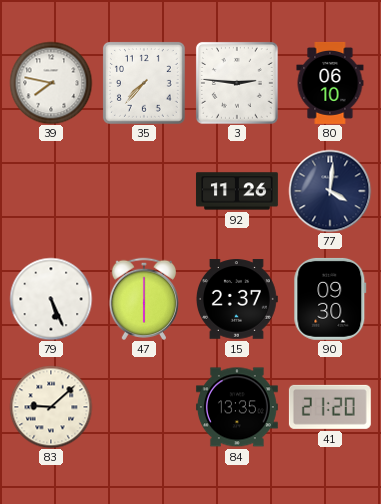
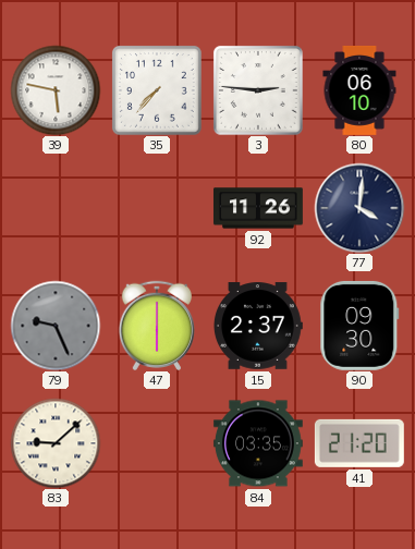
39: 7:47 -> 5:47
79: 5:26 -> 9:26
79 dial: white -> grey
84: 13:35 -> 03:35
